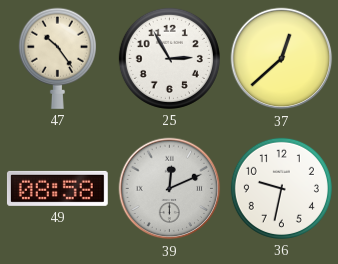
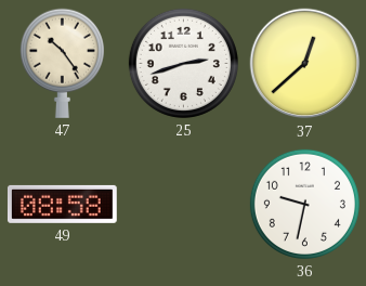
25: 2:55 -> 2:42
39: 12:11 -> none
